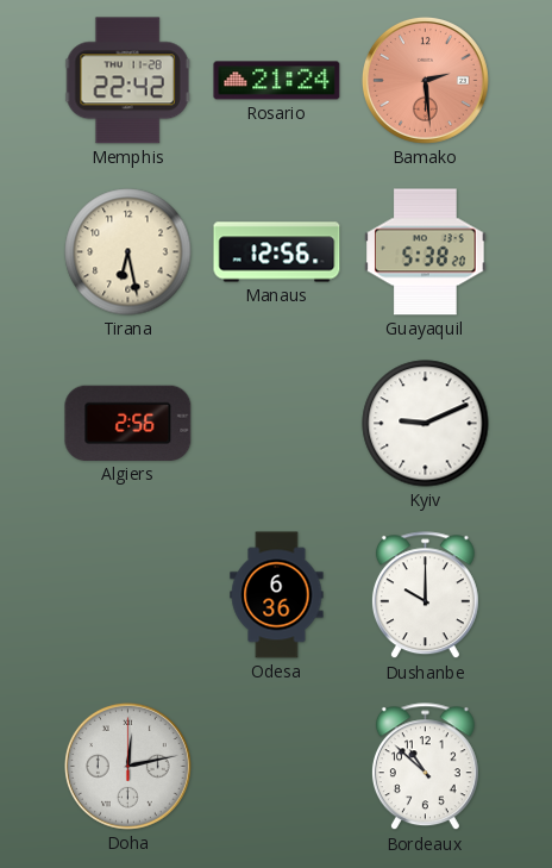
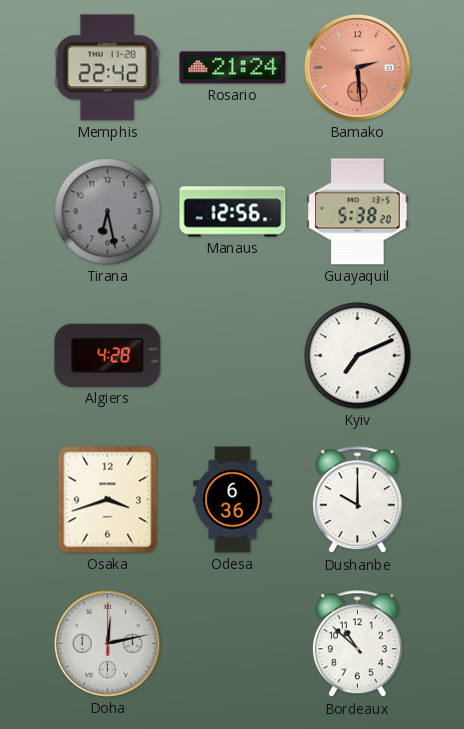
Tirana dial: cream -> grey
Algiers: 2:56 -> 4:28
Kyiv: 9:11 -> 7:11
Osaka: none -> 3:42
